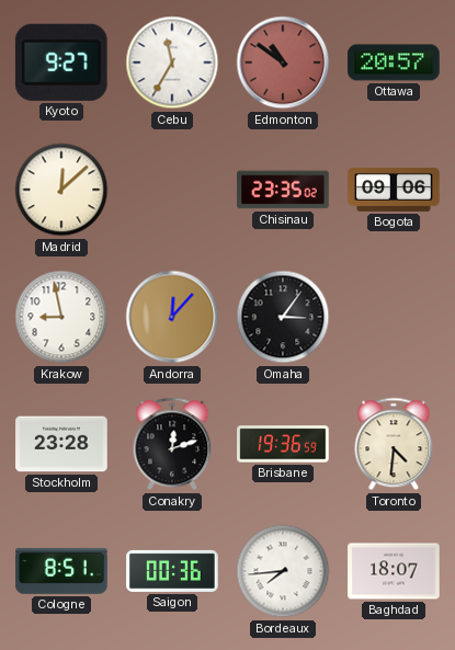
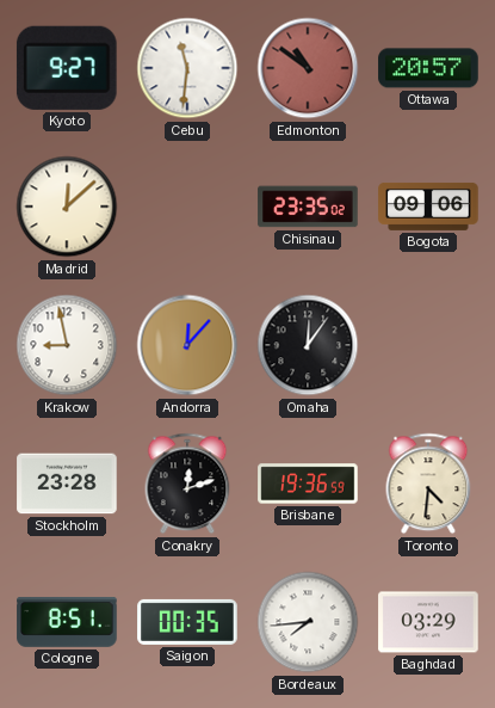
Cebu: 11:35 -> 11:31
Omaha: 3:06 -> 12:06
Saigon: 00:36 -> 00:35
Baghdad: 18:07 -> 03:29
